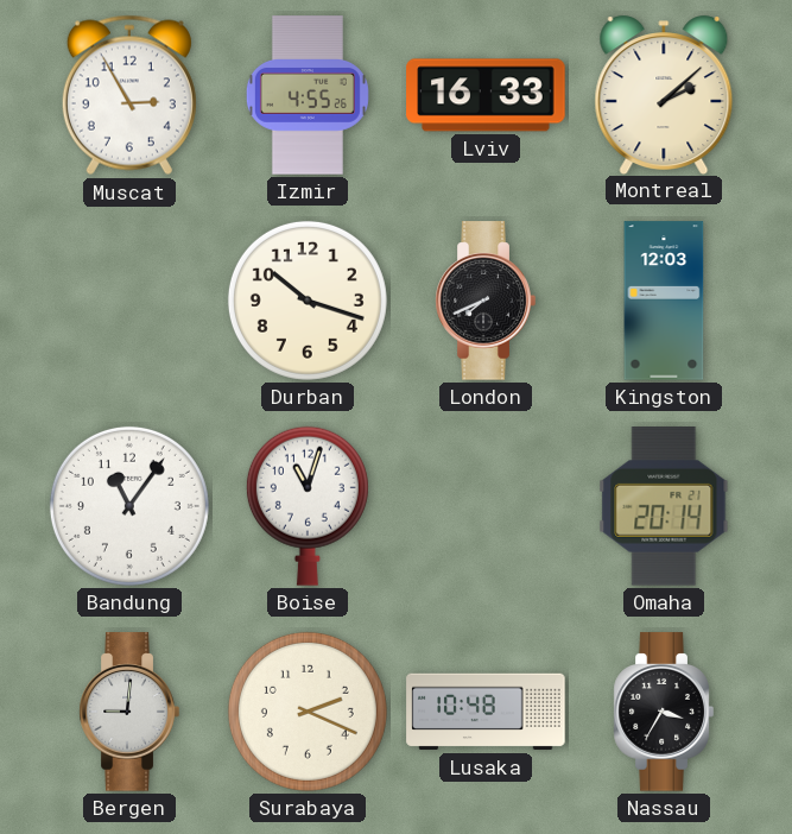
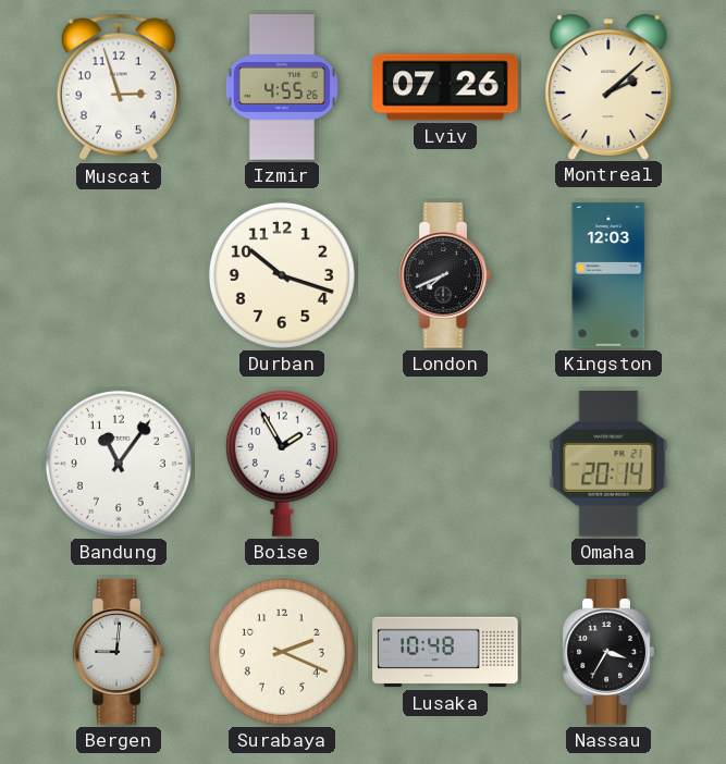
Muscat: 2:55 -> 2:57
Lviv: 16:33 -> 07:26
Boise: 11:03 -> 1:55
